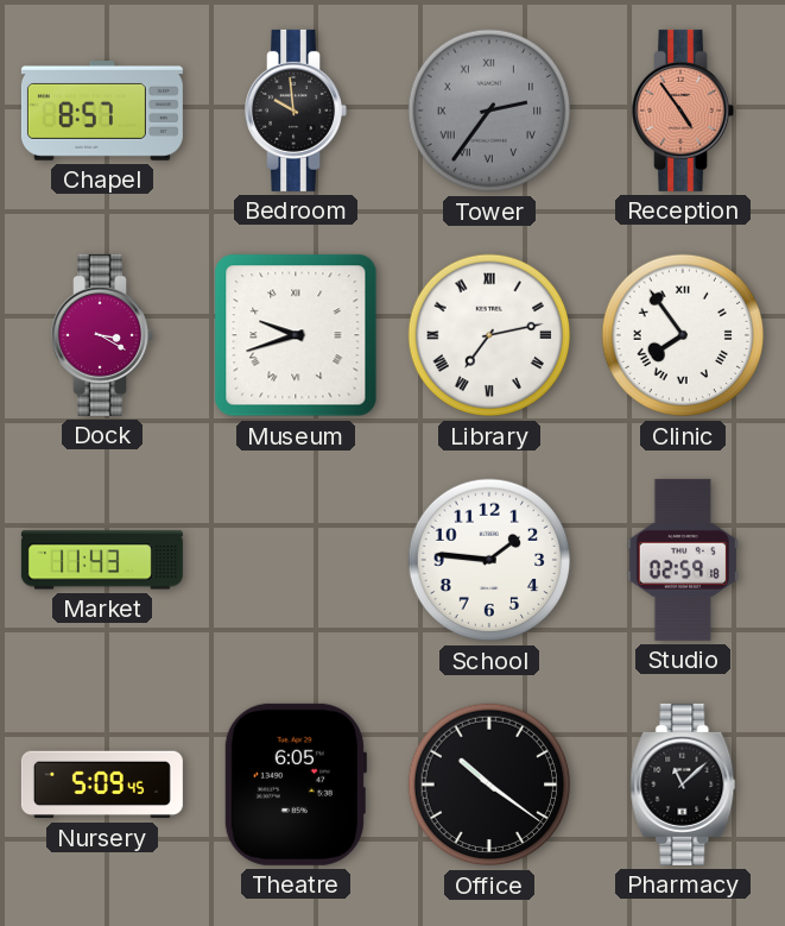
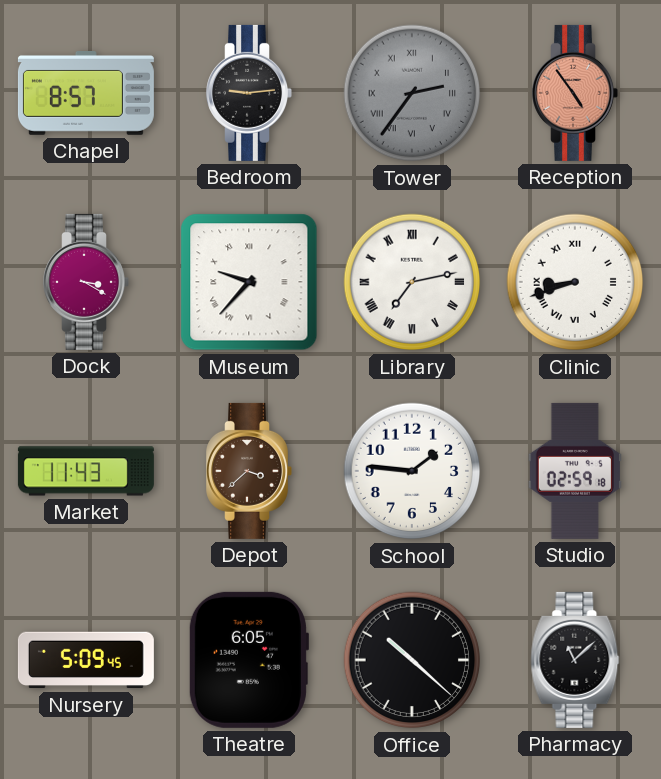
Bedroom: 9:59 -> 9:14
Museum: 9:42 -> 9:37
Clinic: 7:54 -> 8:42
Depot: none -> 3:38
Office: 10:21 -> 10:22
